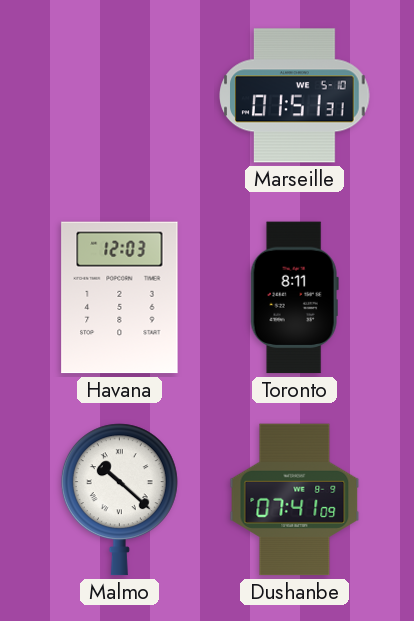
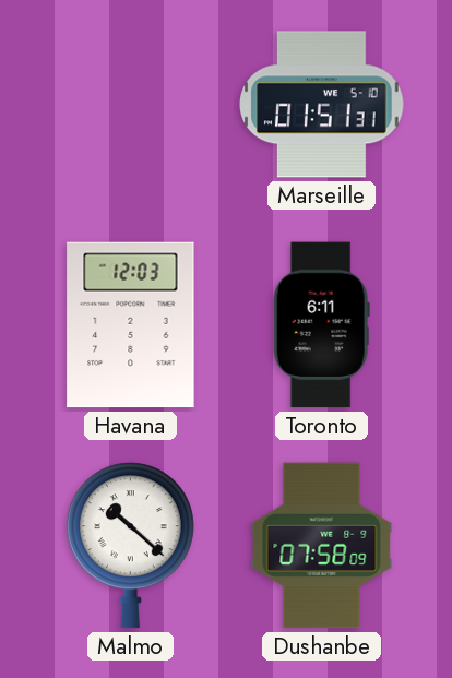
Toronto: 8:11 -> 6:11
Dushanbe: 07:41 -> 07:58
